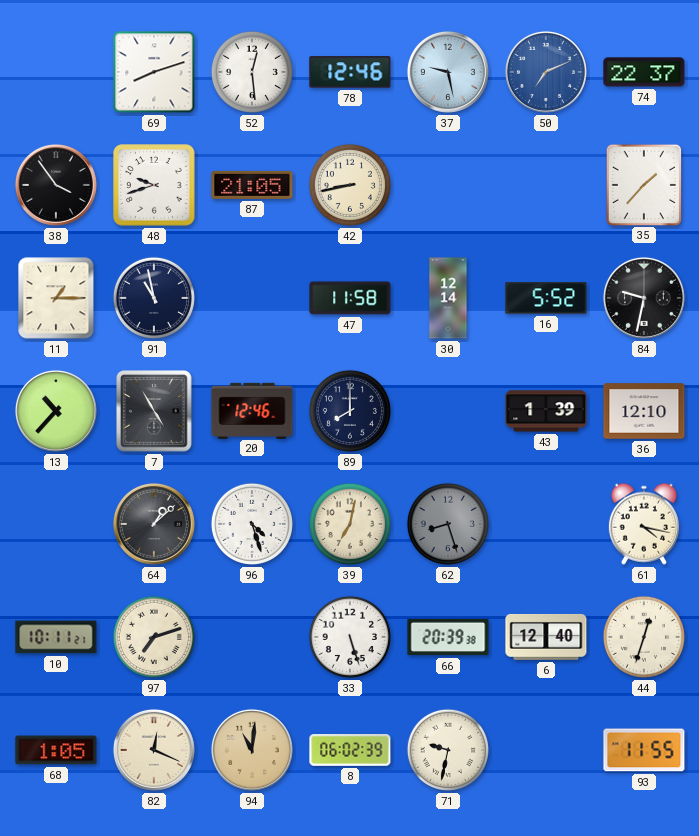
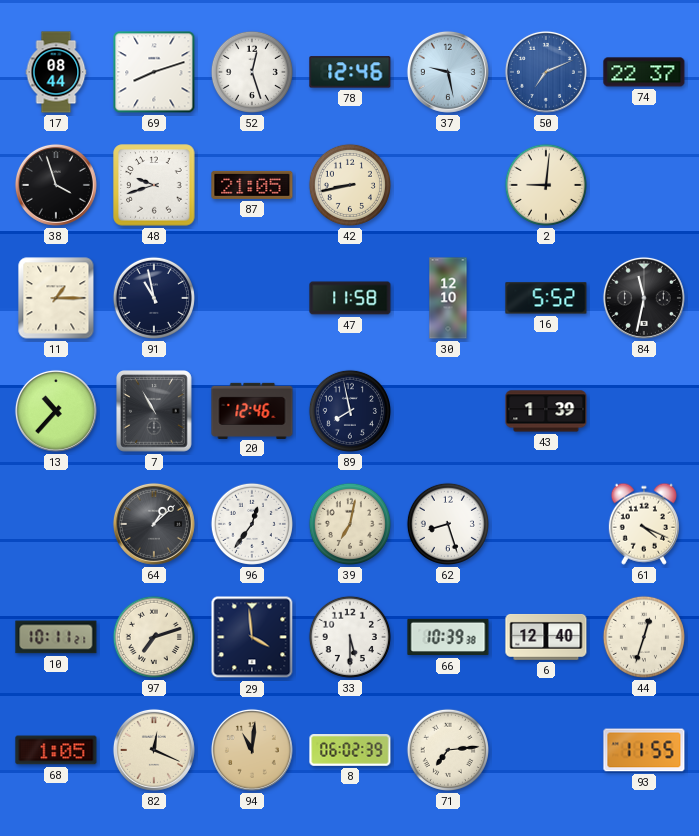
17: none -> 08:44
52: 12:29 -> 12:27
38: 3:54 -> 3:57
2: none -> 9:01
35: 1:37 -> none
30: 12:14 -> 12:10
84: 9:32 -> 11:32
7: 4:55 -> 10:55
89: 8:00 -> 7:58
36: 12:10 -> none
96: 4:27 -> 12:36
62 dial: grey -> white
61: 4:17 -> 4:19
29: none -> 3:59
33: 5:27 -> 5:30
66: 20:39 -> 10:39
71: 9:32 -> 7:14
